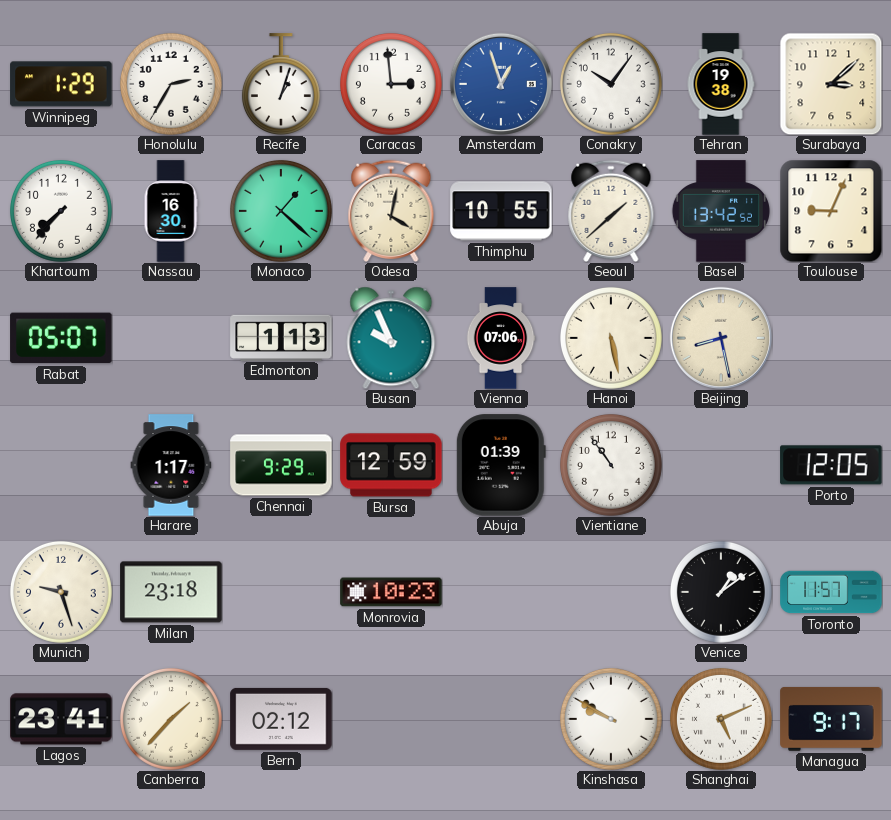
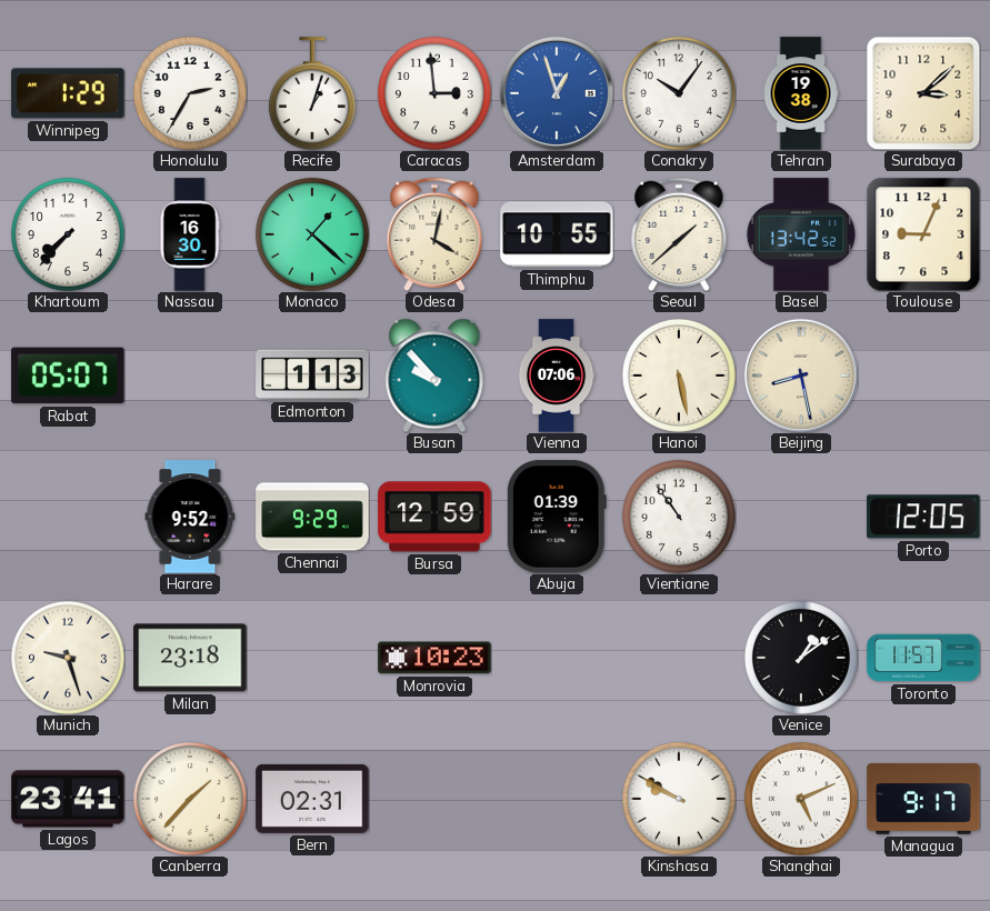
Busan: 9:56 -> 9:53
Harare: 1:17 -> 9:52
Bern: 02:12 -> 02:31
